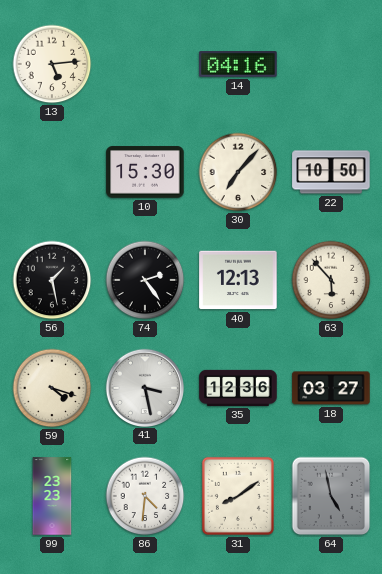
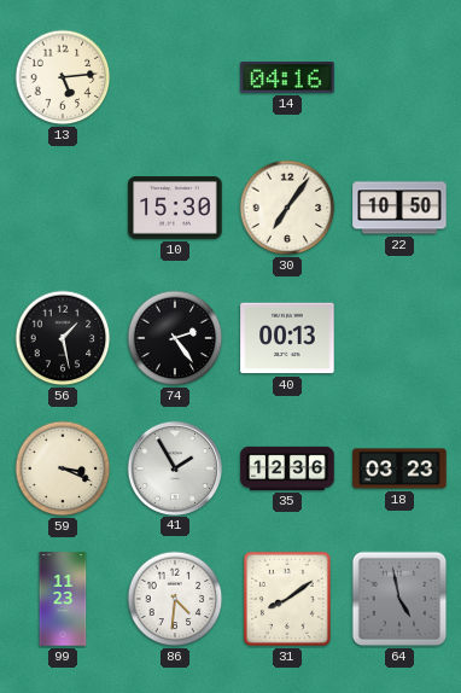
30: 7:07 -> 7:06
40: 12:13 -> 00:13
63: 5:53 -> none
59: 4:18 -> 3:19
41: 3:28 -> 1:55
18: 03:27 -> 03:23
99: 23:23 -> 11:23
